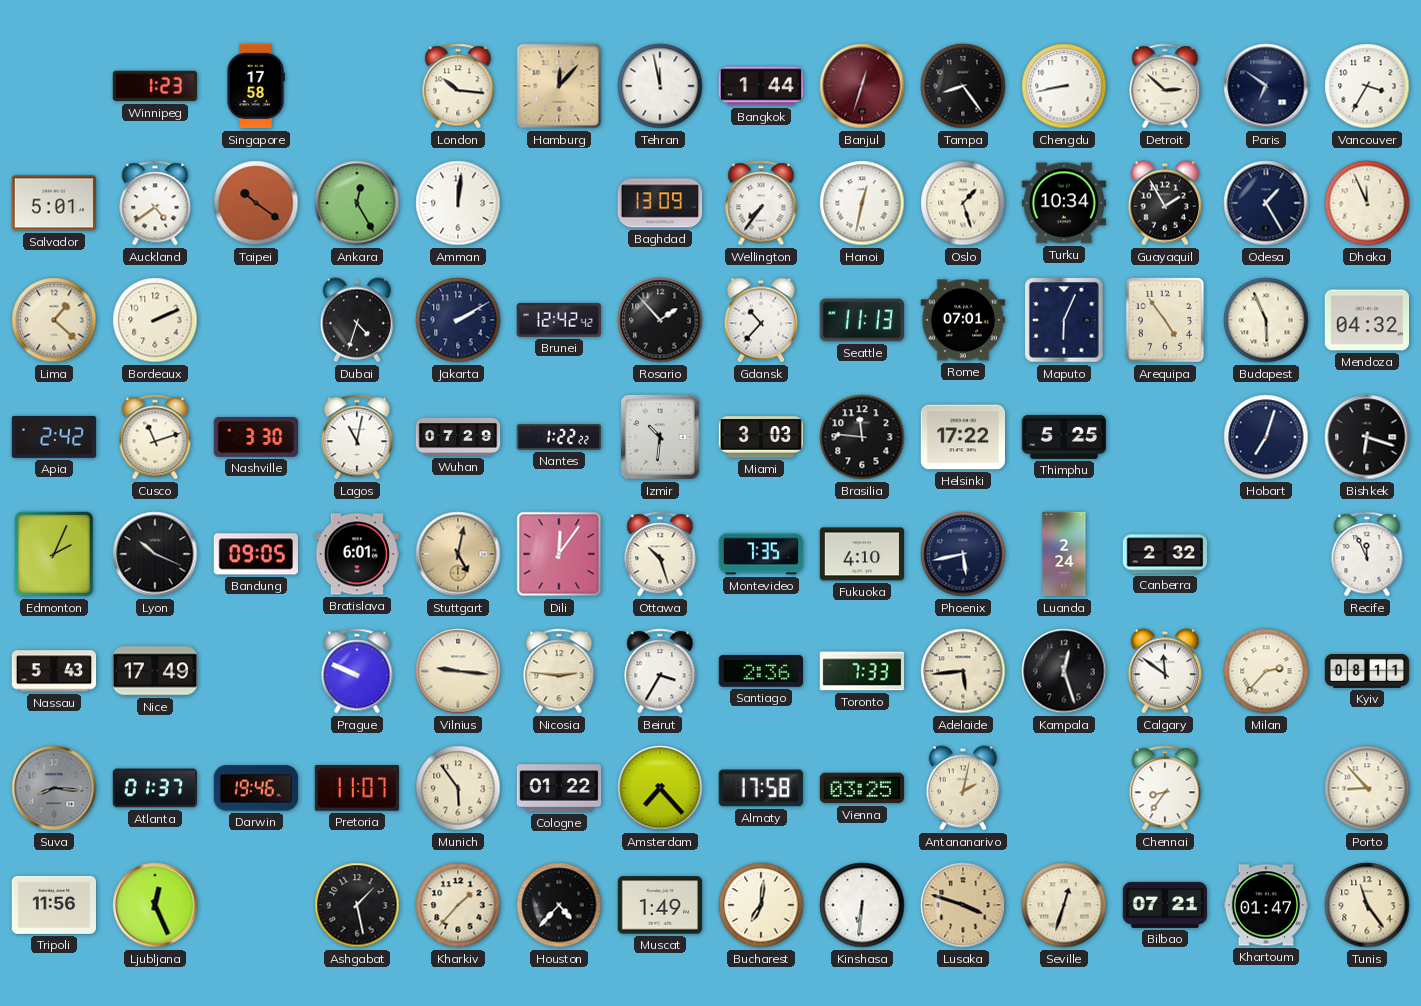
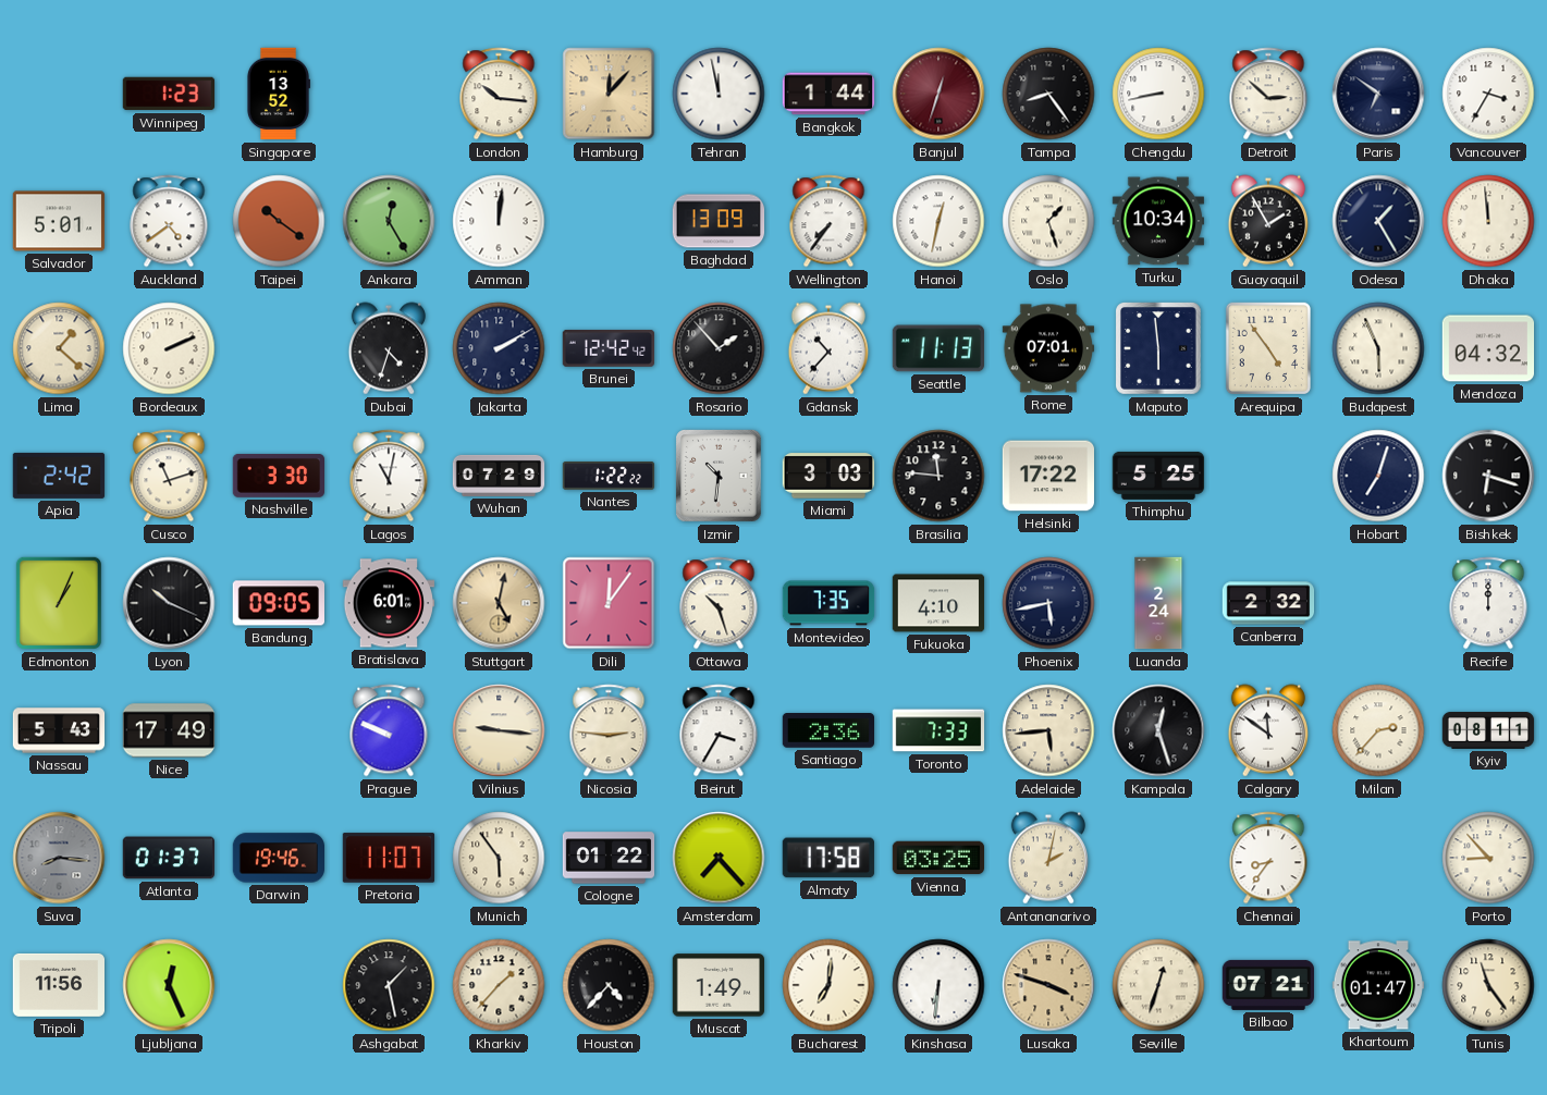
Singapore: 17:58 -> 13:52
Dhaka: 11:56 -> 11:59
Maputo: 6:04 -> 5:59
Edmonton: 2:04 -> 1:04
Recife: 11:56 -> 12:00
